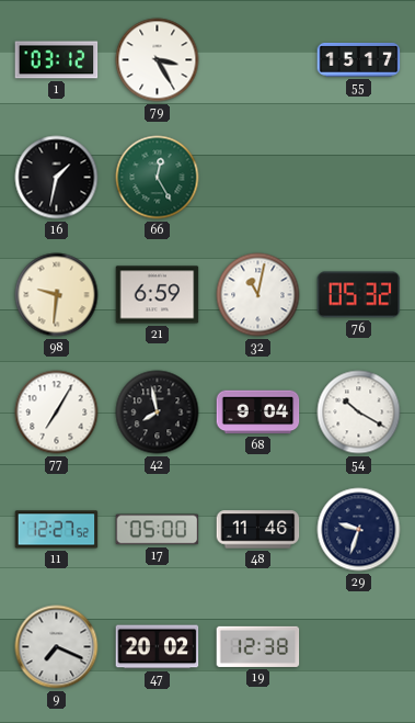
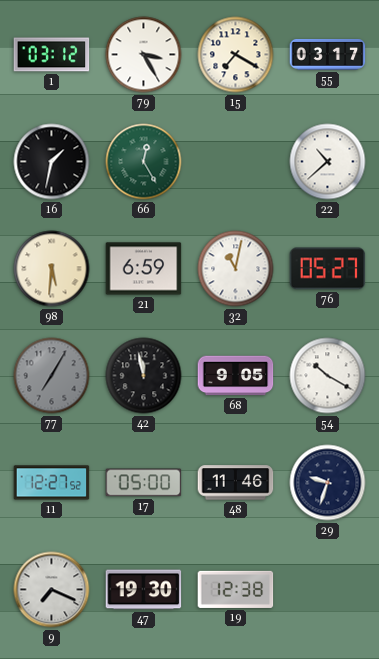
15: none -> 7:20
55: 15:17 -> 03:17
22: none -> 10:38
98: 9:31 -> 5:31
76: 05:32 -> 05:27
77 dial: white -> grey
42: 7:58 -> 11:58
68: 9:04 -> 9:05
47: 20:02 -> 19:30
